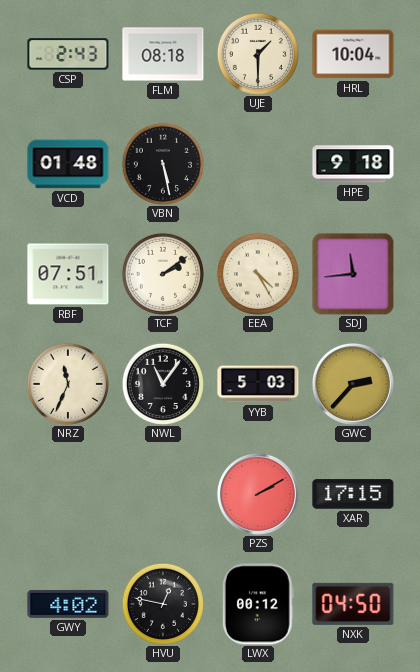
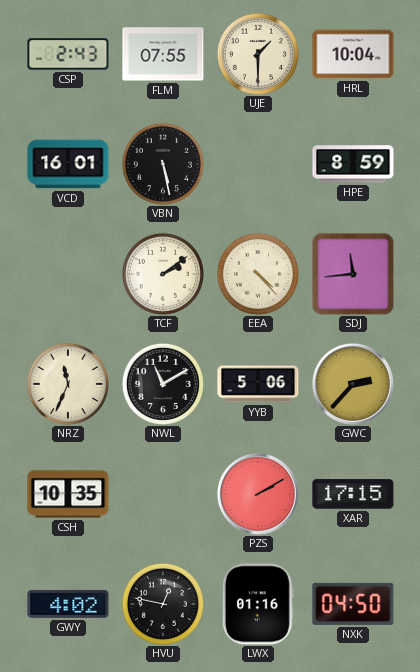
FLM: 08:18 -> 07:55
VCD: 01:48 -> 16:01
HPE: 9:18 -> 8:59
RBF: 07:51 -> none
EEA: 4:25 -> 4:23
NWL: 11:06 -> 11:10
YYB: 5:03 -> 5:06
CSH: none -> 10:35
LWX: 00:12 -> 01:16
